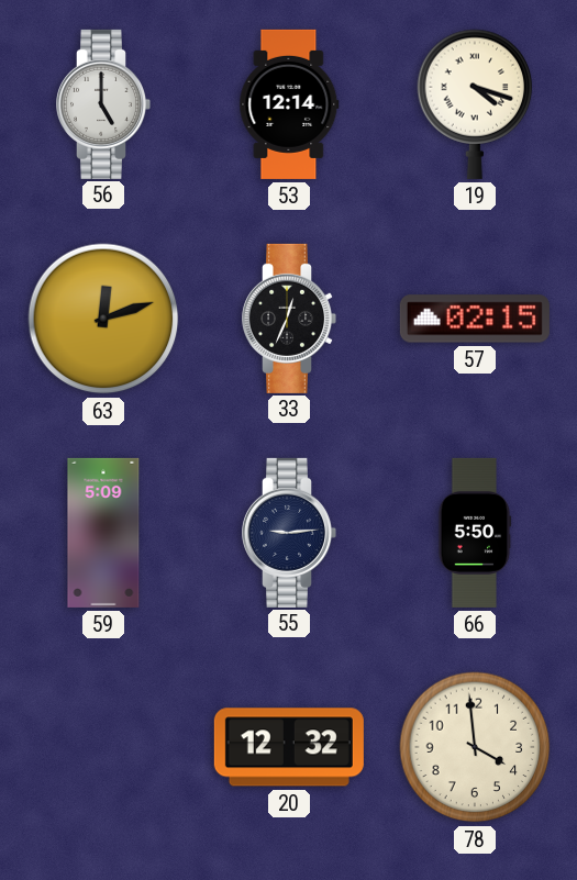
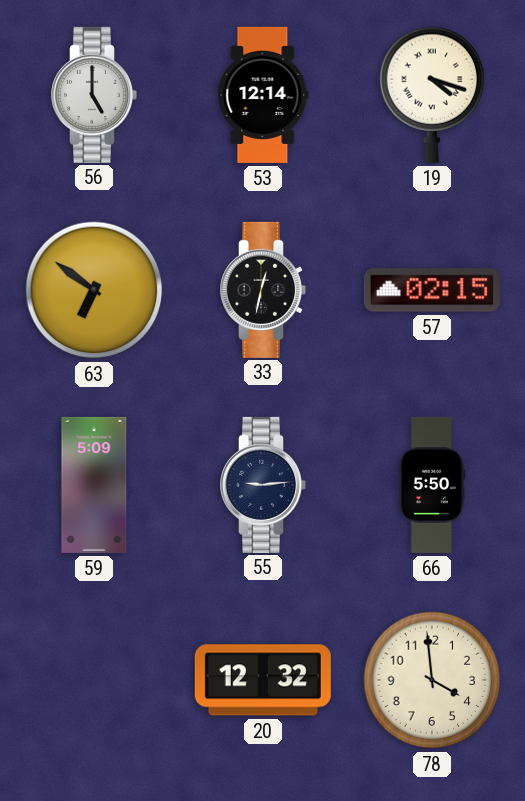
63: 12:12 -> 6:51
33: 12:34 -> 12:32
